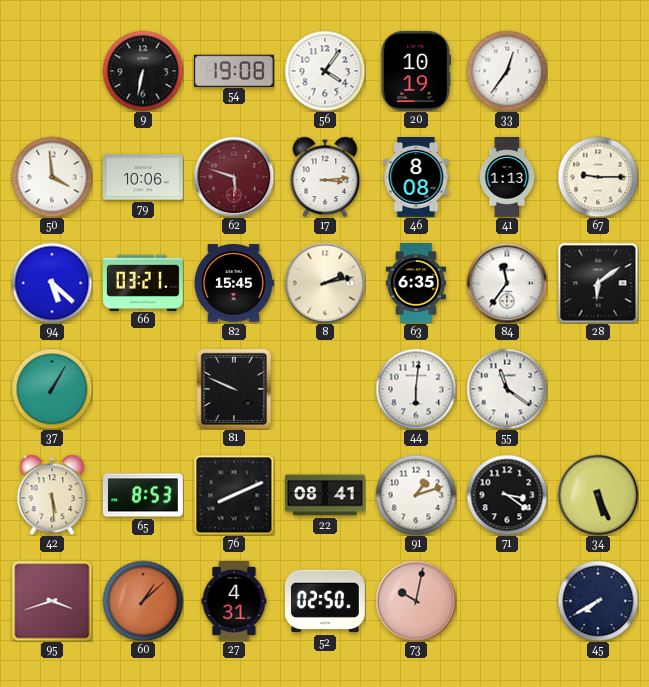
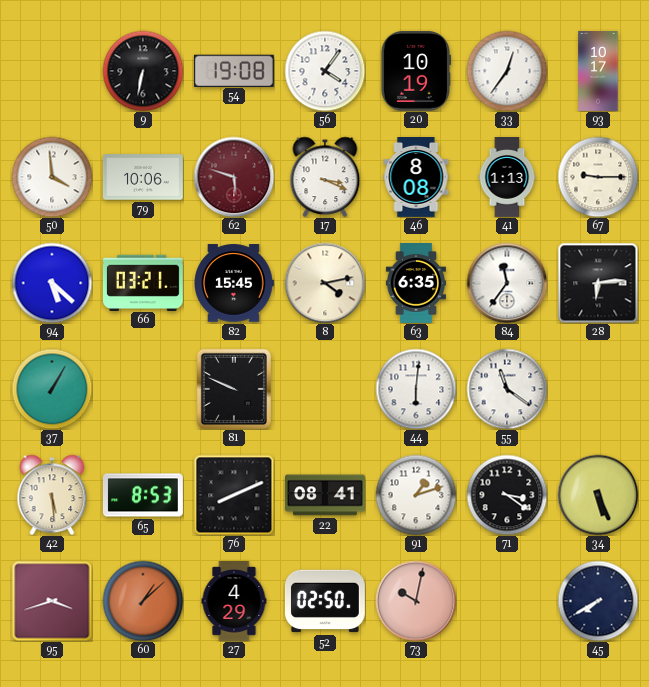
93: none -> 10:17
17: 3:14 -> 3:19
8: 2:13 -> 4:13
28: 6:09 -> 6:14
27: 4:31 -> 4:29
